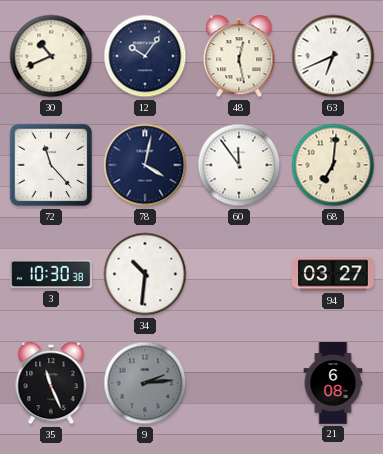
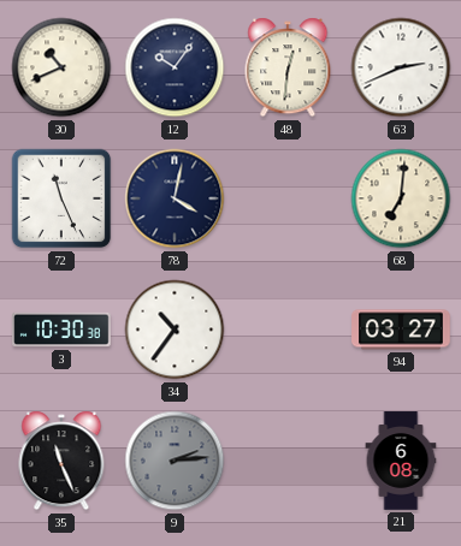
48: 12:28 -> 12:31
63: 6:41 -> 2:41
72: 11:23 -> 11:26
60: 11:54 -> none
34: 10:31 -> 10:36
